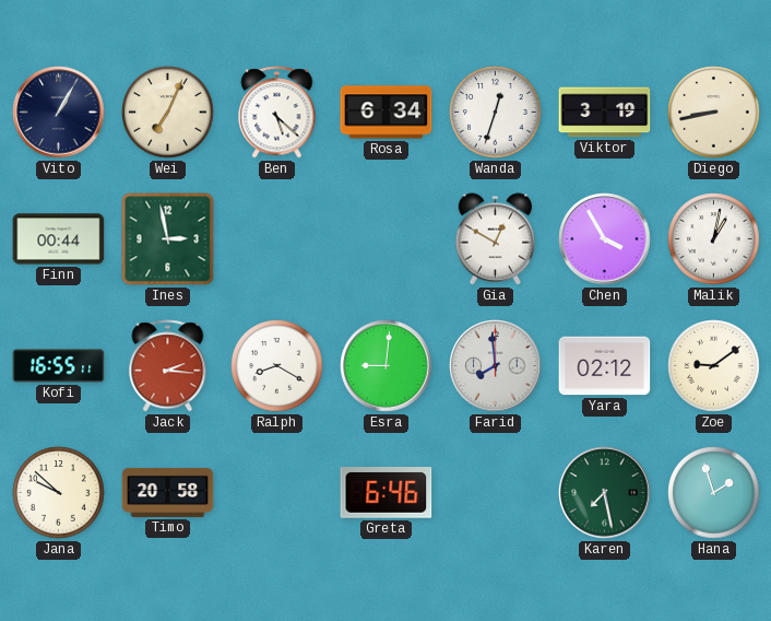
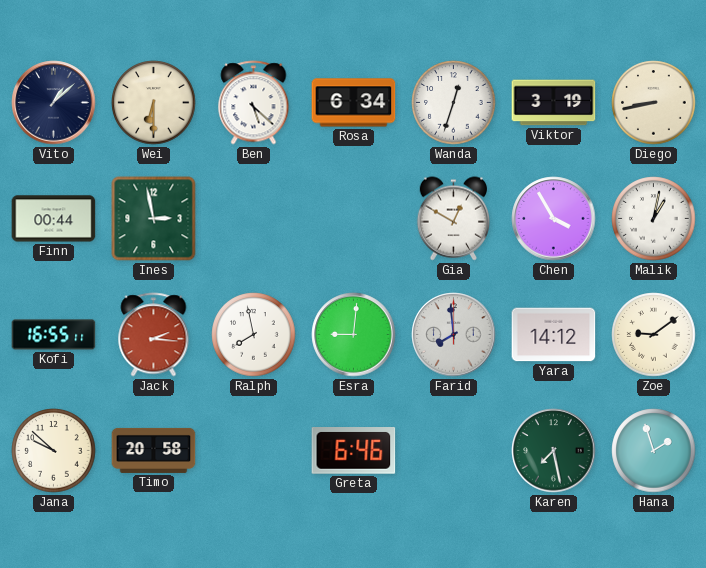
Vito: 1:05 -> 1:08
Wei: 7:04 -> 6:30
Ralph: 8:20 -> 7:58
Yara: 02:12 -> 14:12
